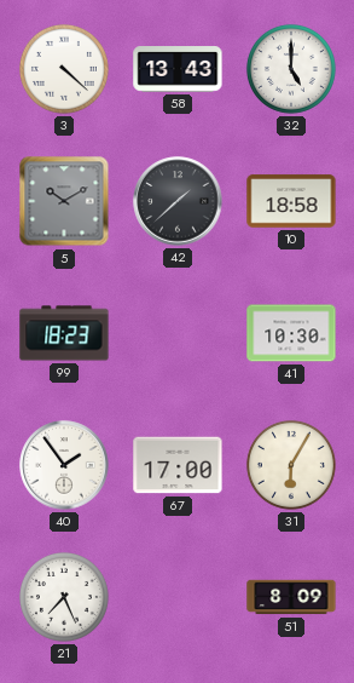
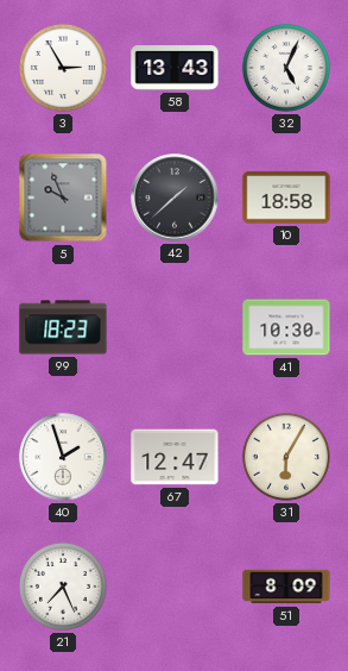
3: 4:22 -> 2:55
32: 5:00 -> 5:04
5: 10:10 -> 9:56
40: 1:54 -> 1:57
67: 17:00 -> 12:47
